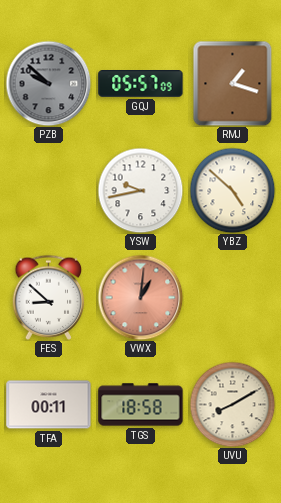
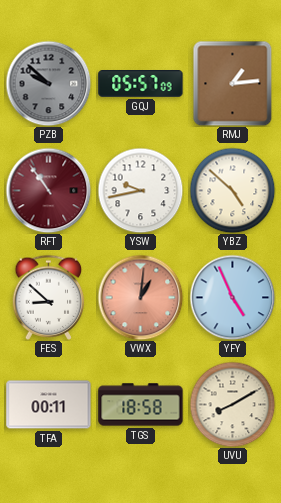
RMJ: 1:18 -> 1:14
RFT: none -> 10:54
YFY: none -> 4:56
